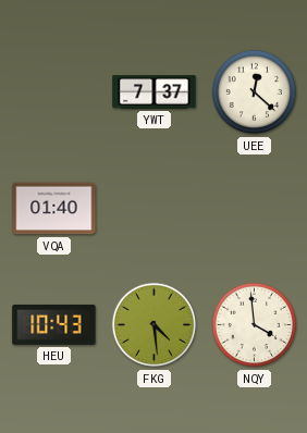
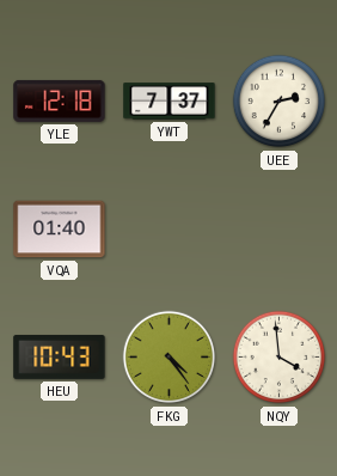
YLE: none -> 12:18
UEE: 12:22 -> 2:35
FKG: 4:29 -> 4:24
